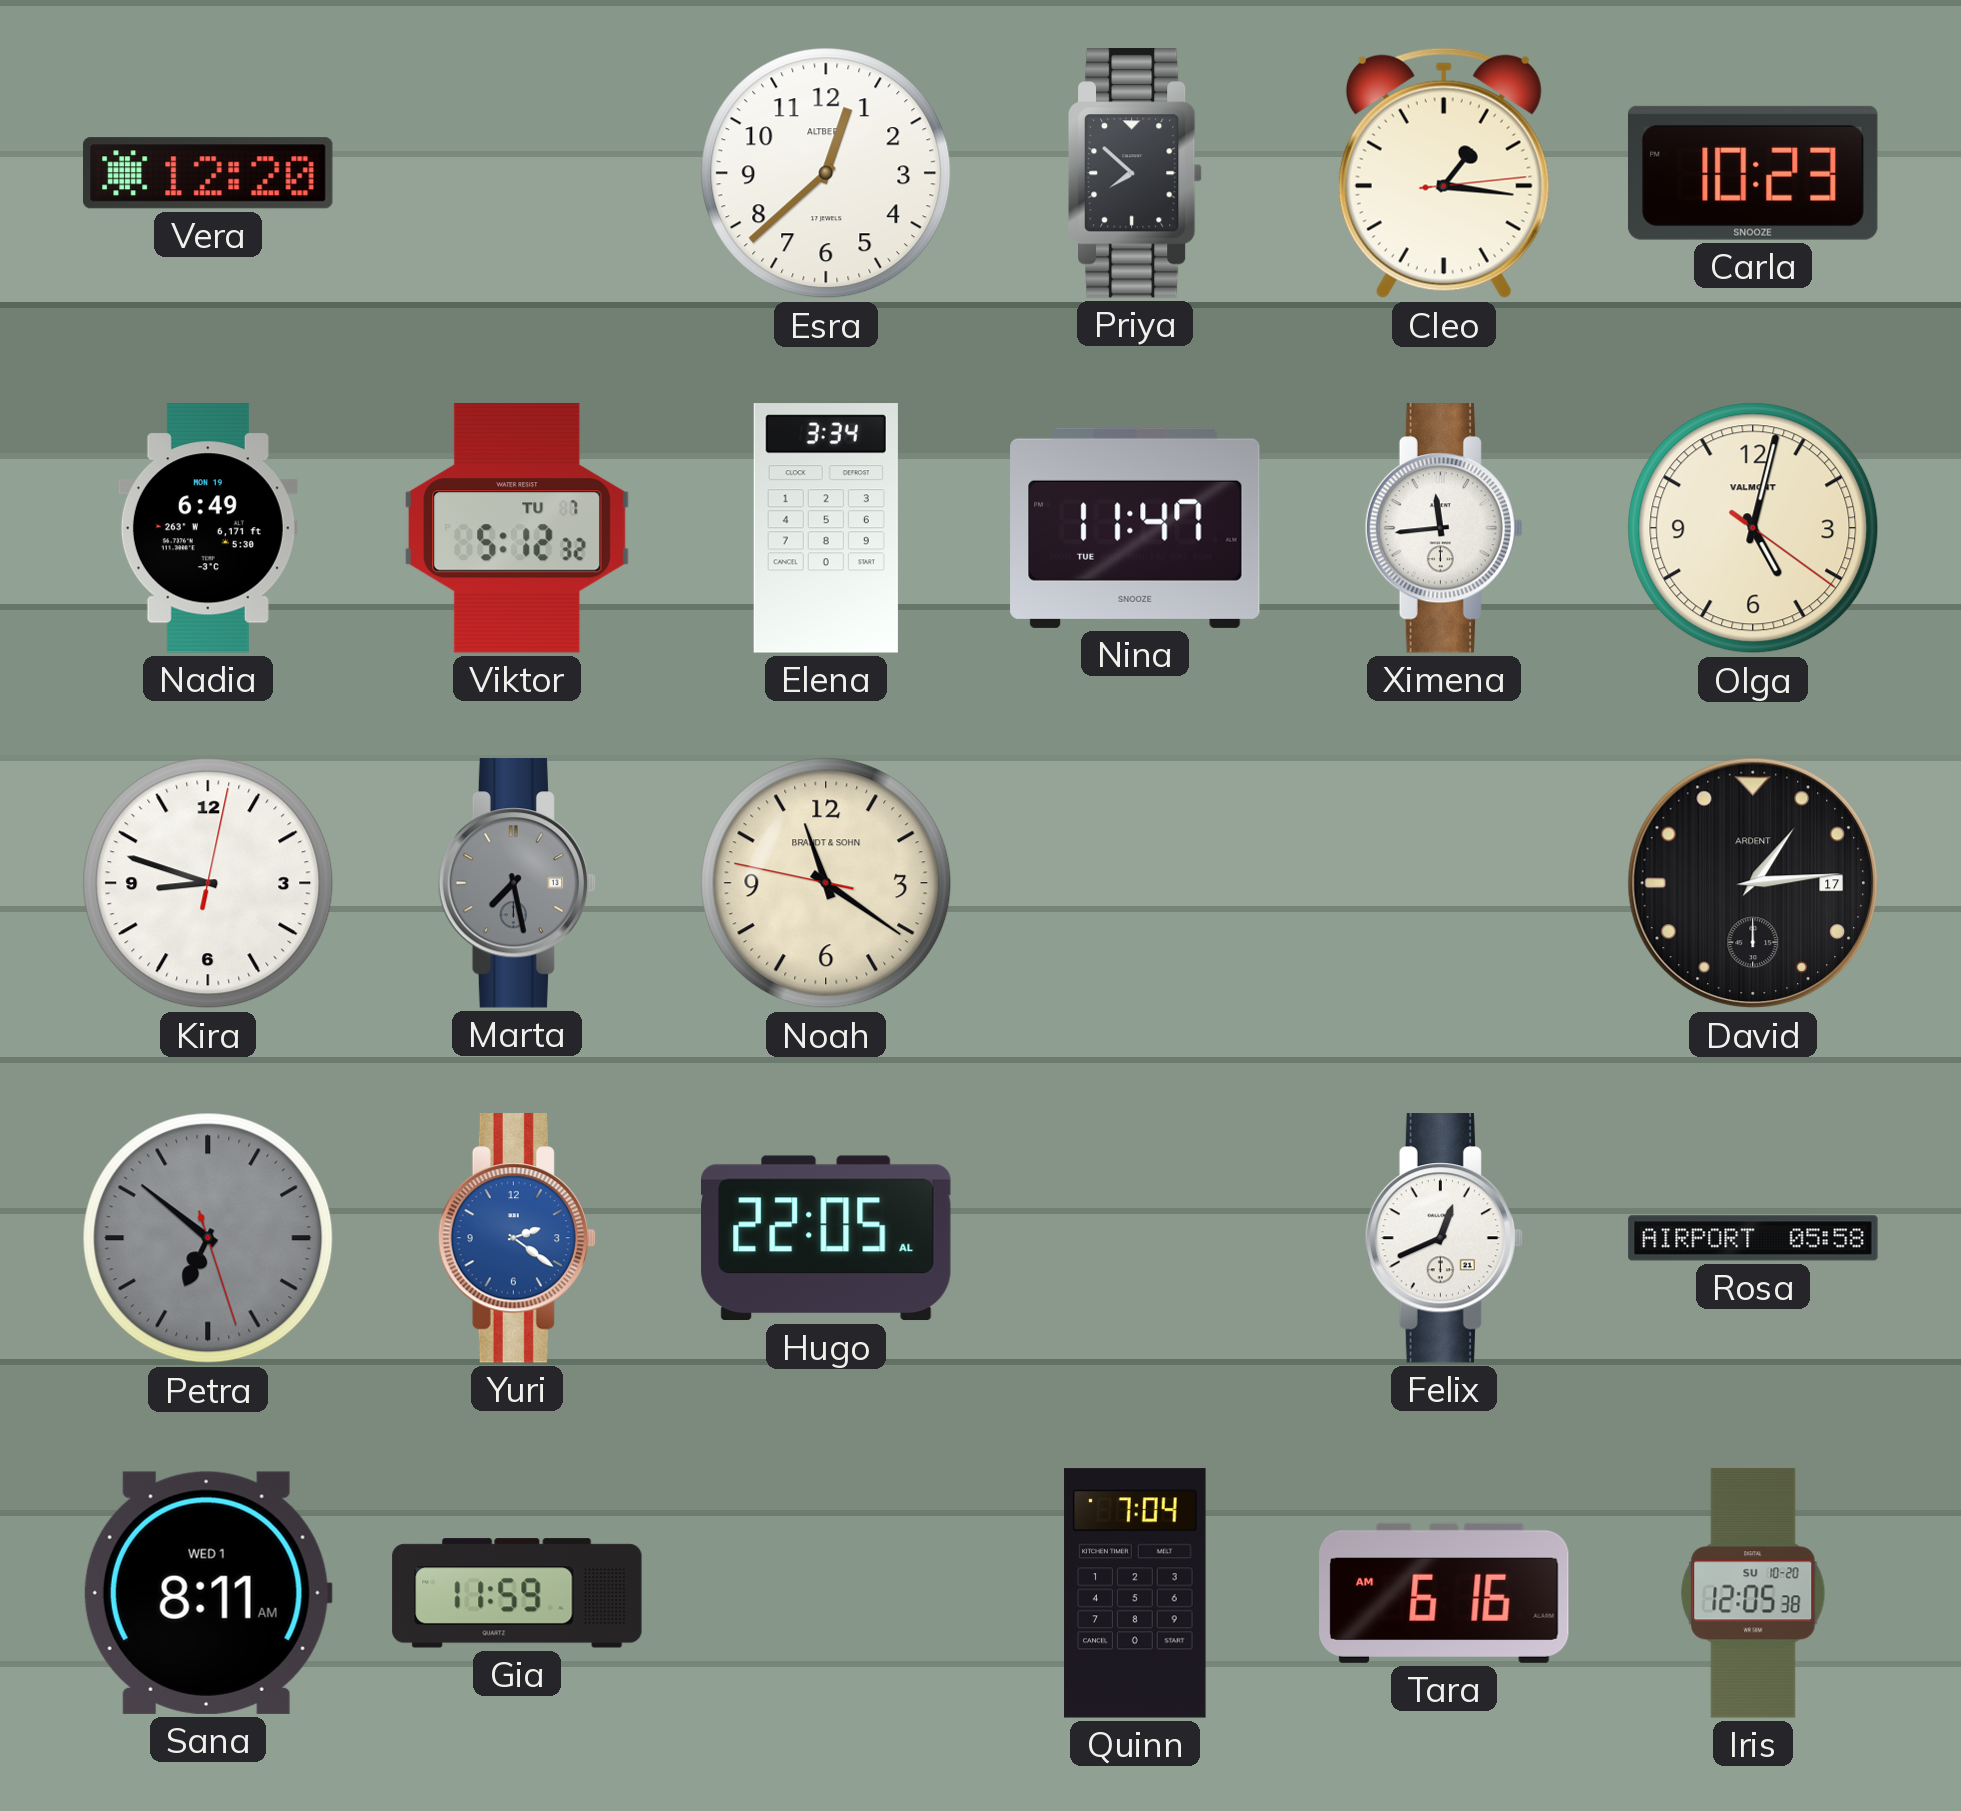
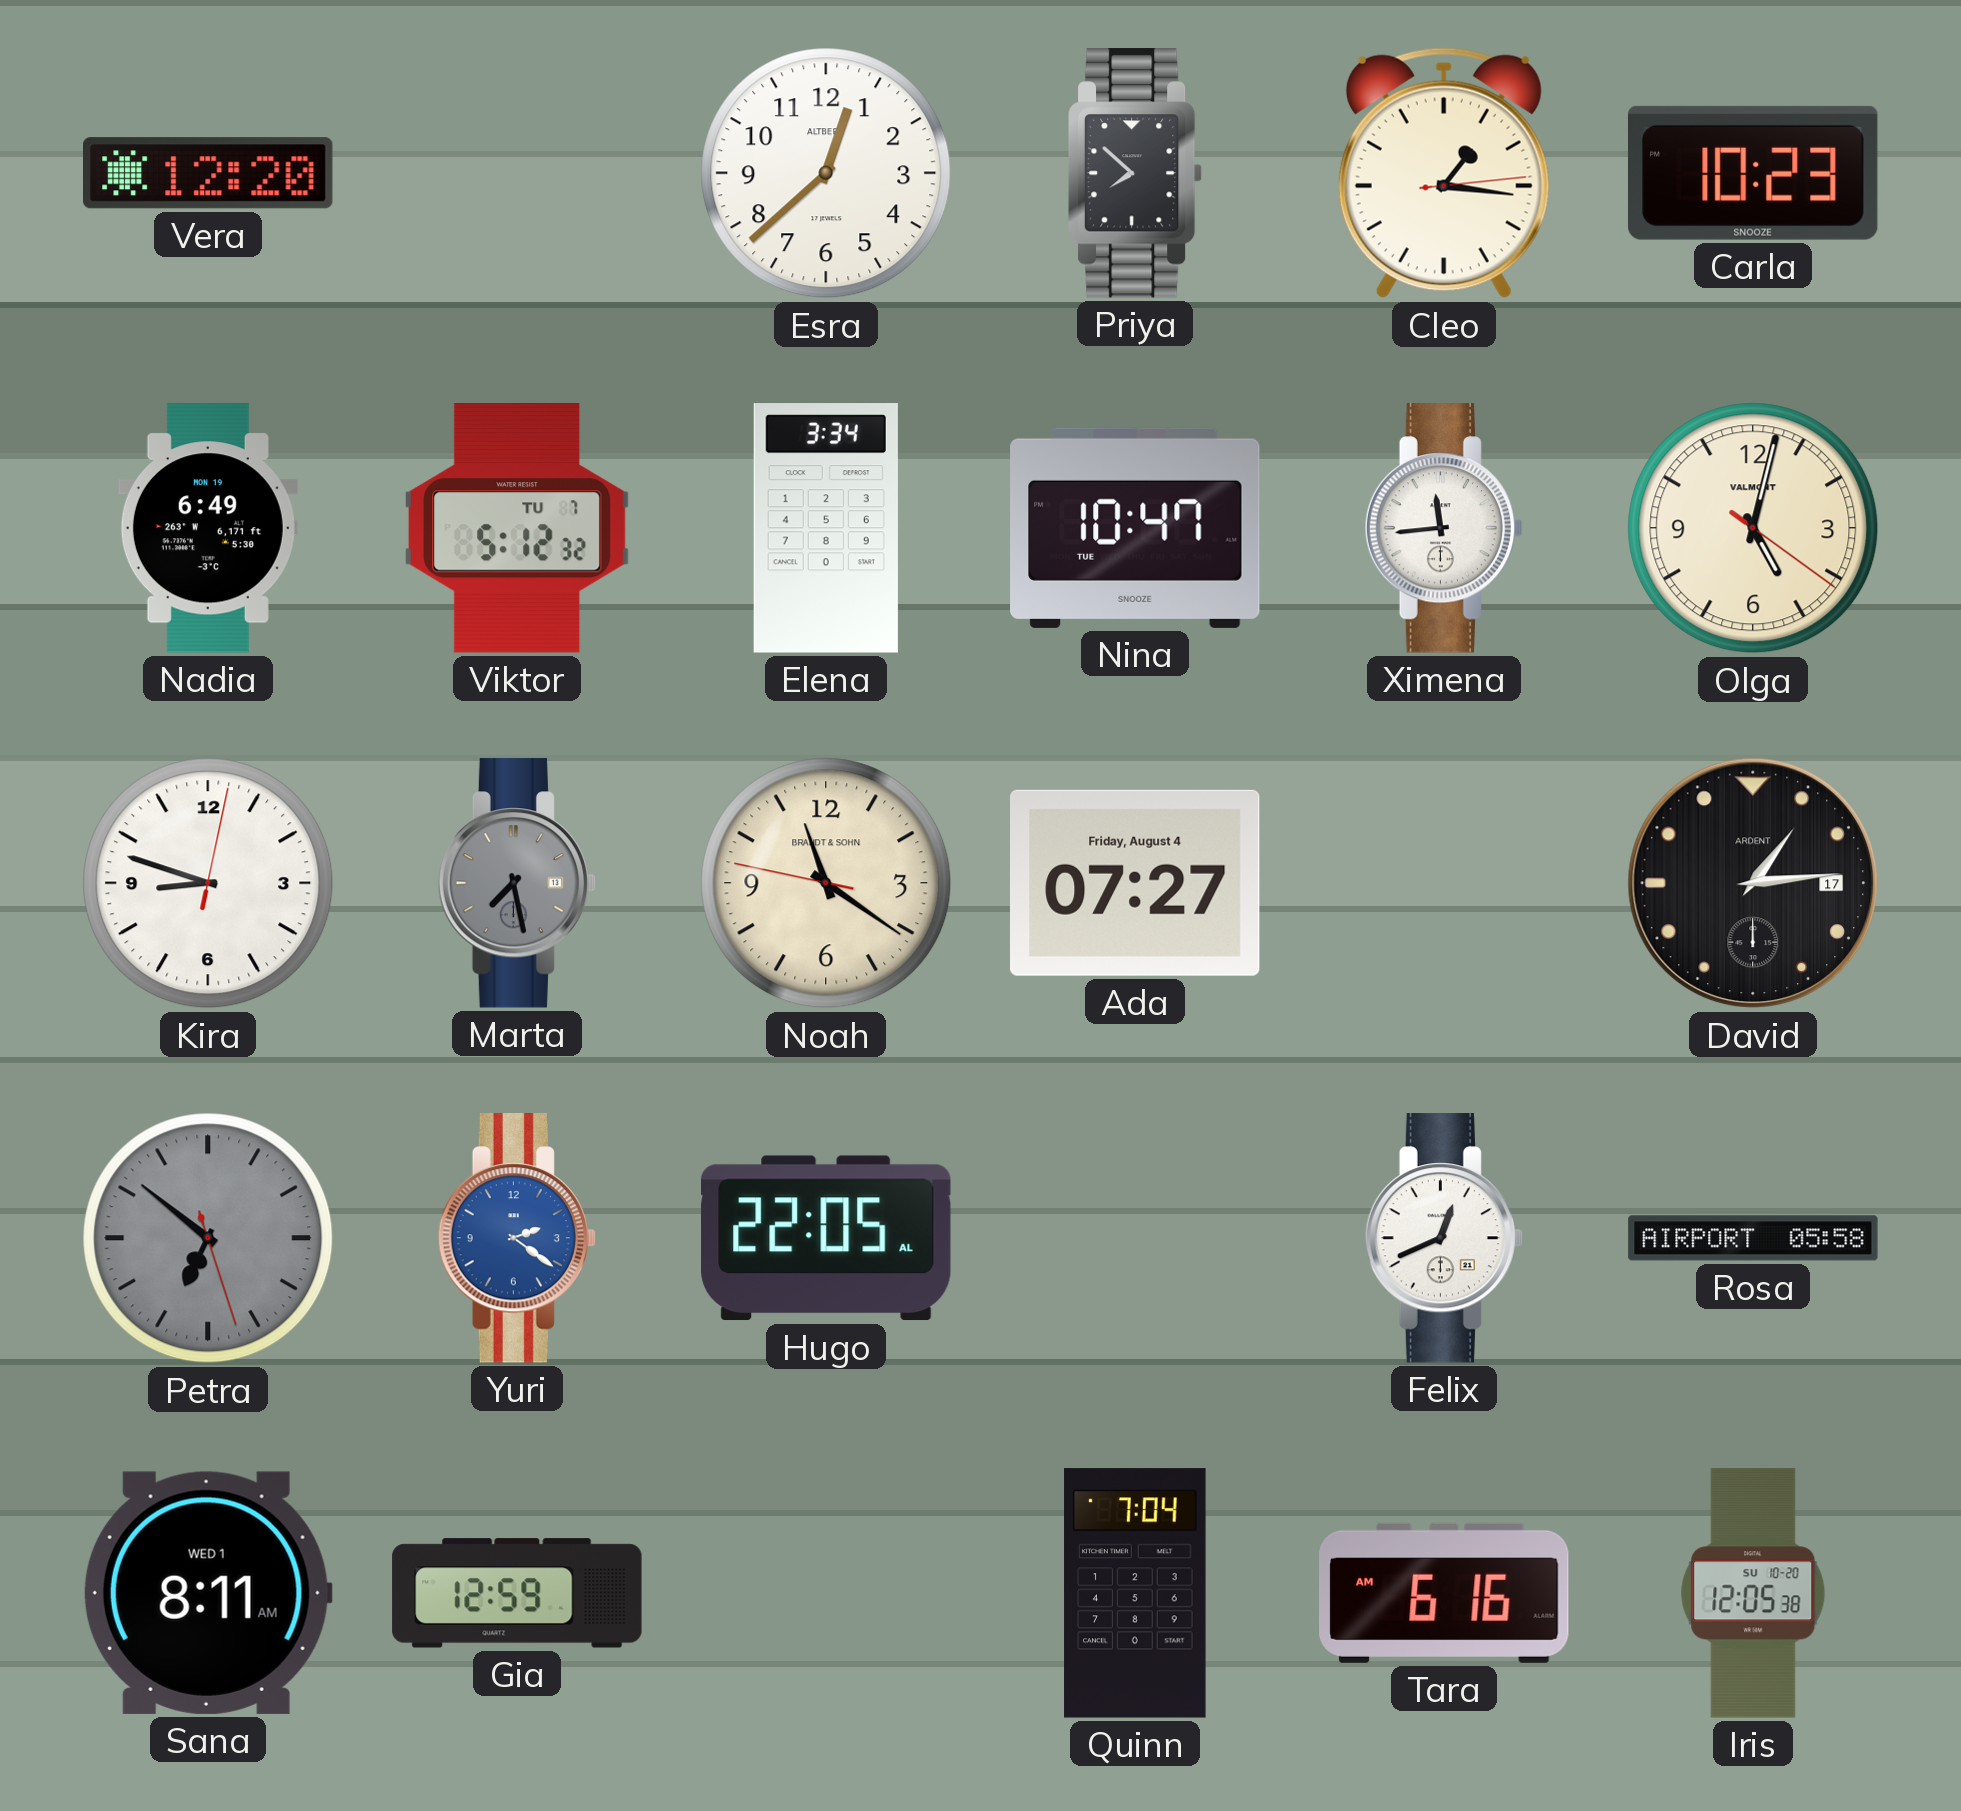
Nina: 11:47 -> 10:47
Ada: none -> 07:27
Gia: 11:59 -> 12:59
